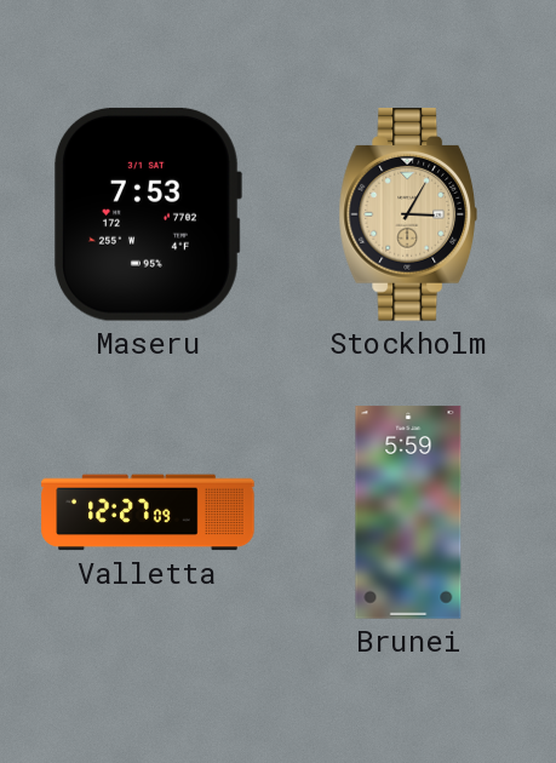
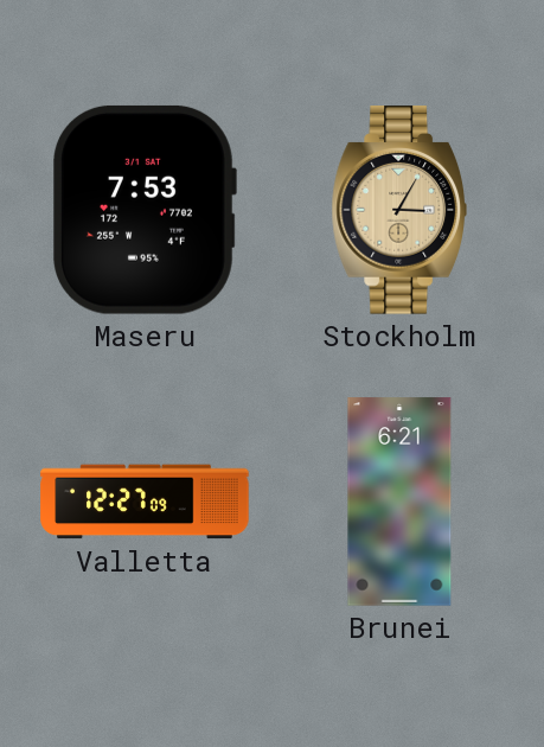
Brunei: 5:59 -> 6:21
